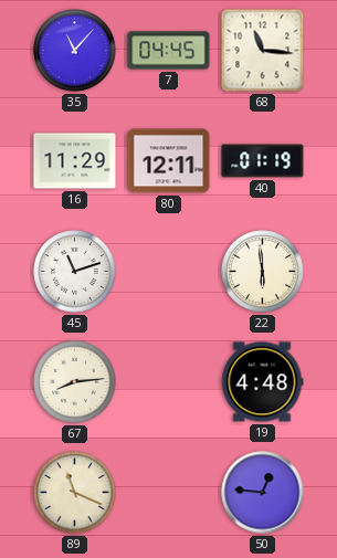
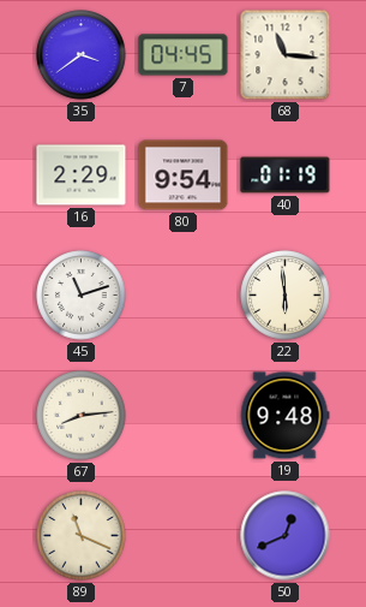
35: 11:07 -> 3:39
16: 11:29 -> 2:29
80: 12:11 -> 9:54
19: 4:48 -> 9:48
50: 12:46 -> 12:41
